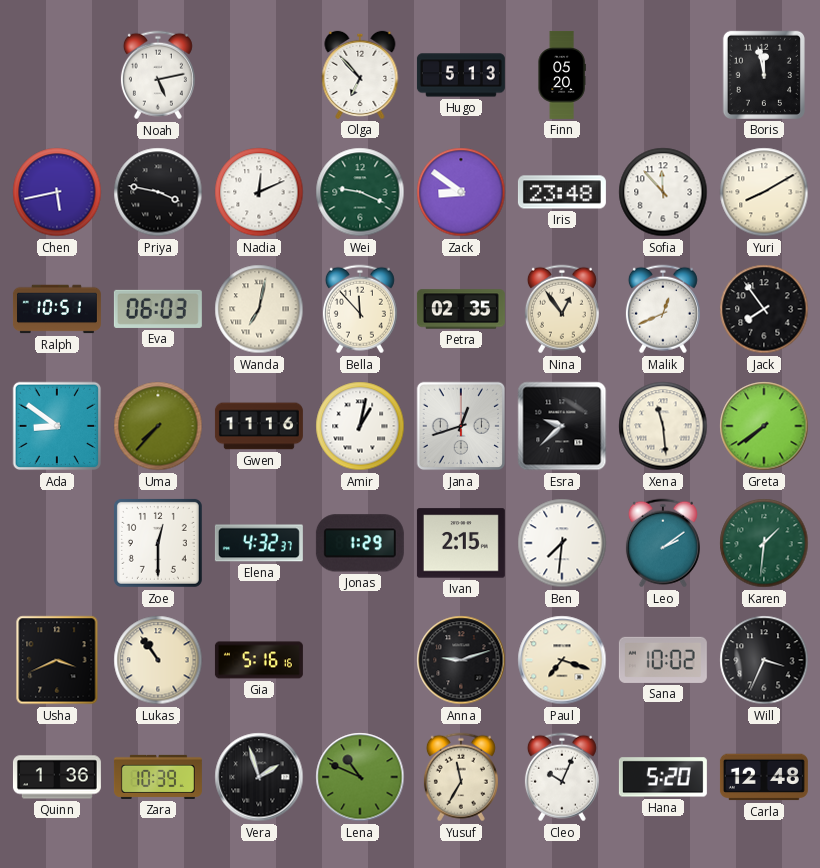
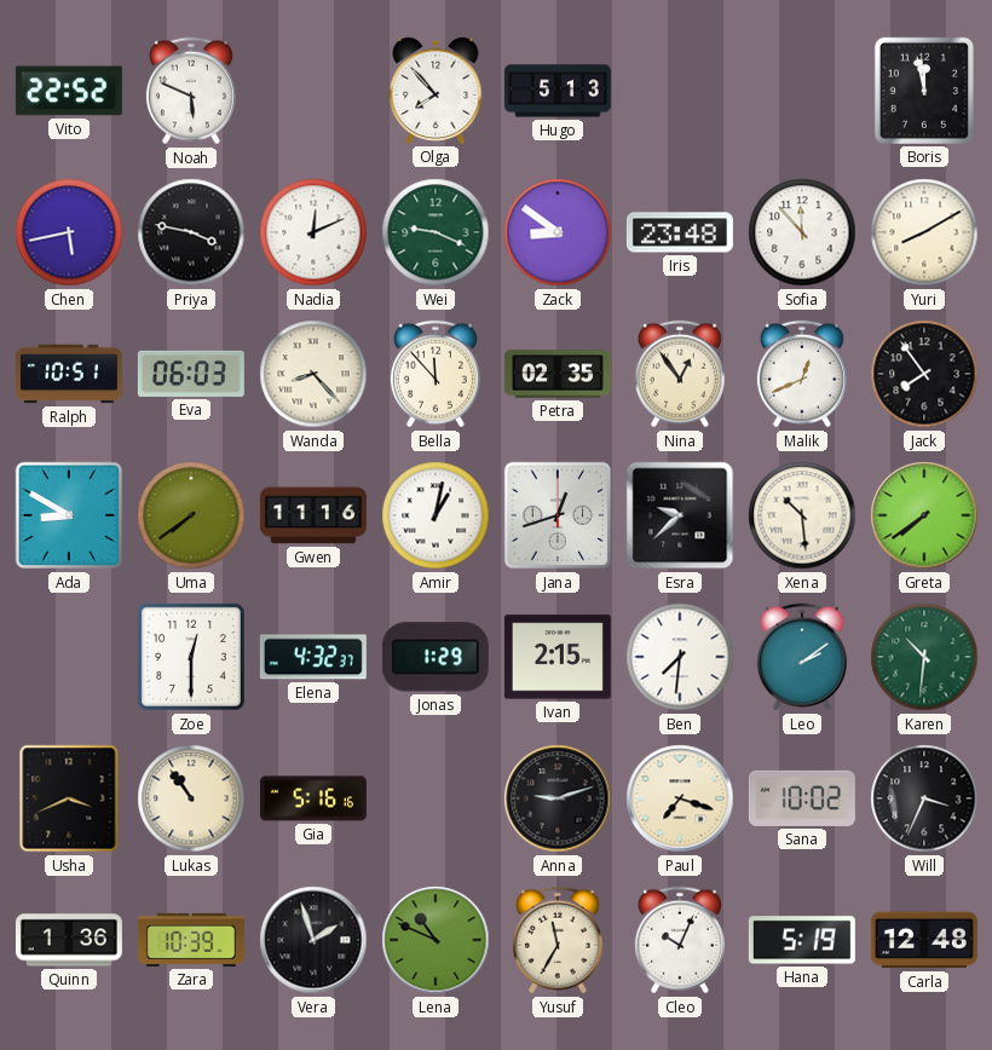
Vito: none -> 22:52
Noah: 5:13 -> 5:49
Olga: 6:53 -> 7:53
Finn: 05:20 -> none
Wanda: 7:02 -> 8:23
Ada: 8:51 -> 8:50
Uma: 7:37 -> 7:39
Xena: 11:29 -> 10:29
Karen: 1:31 -> 10:31
Hana: 5:20 -> 5:19
